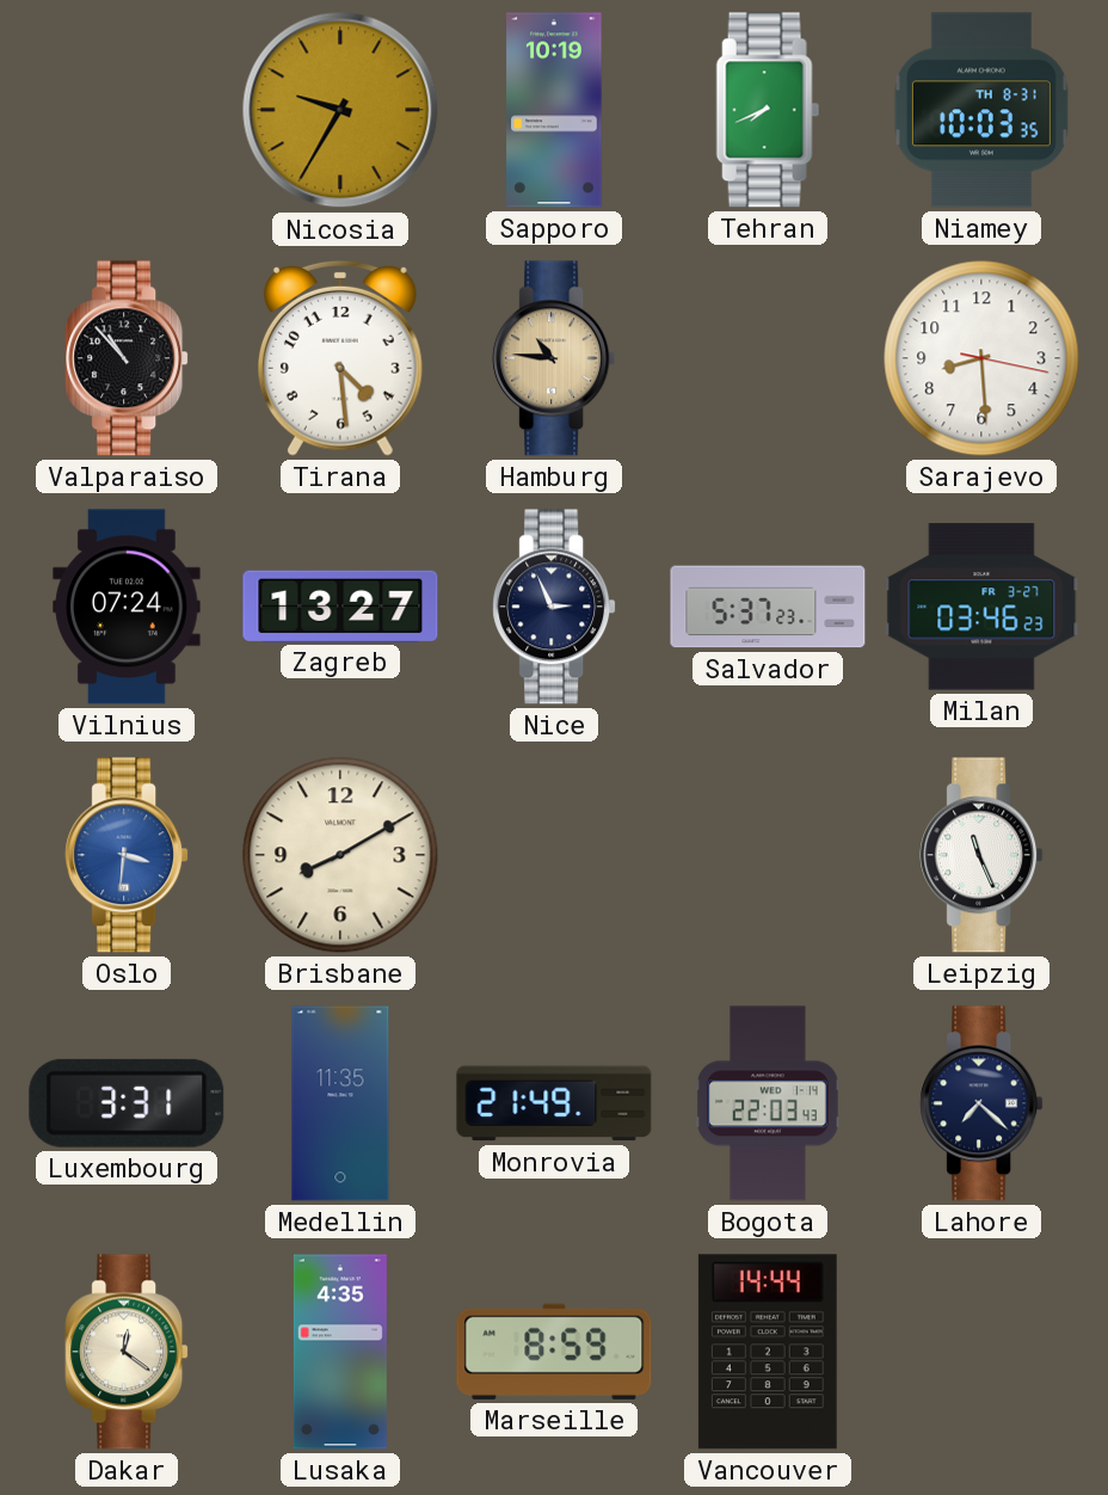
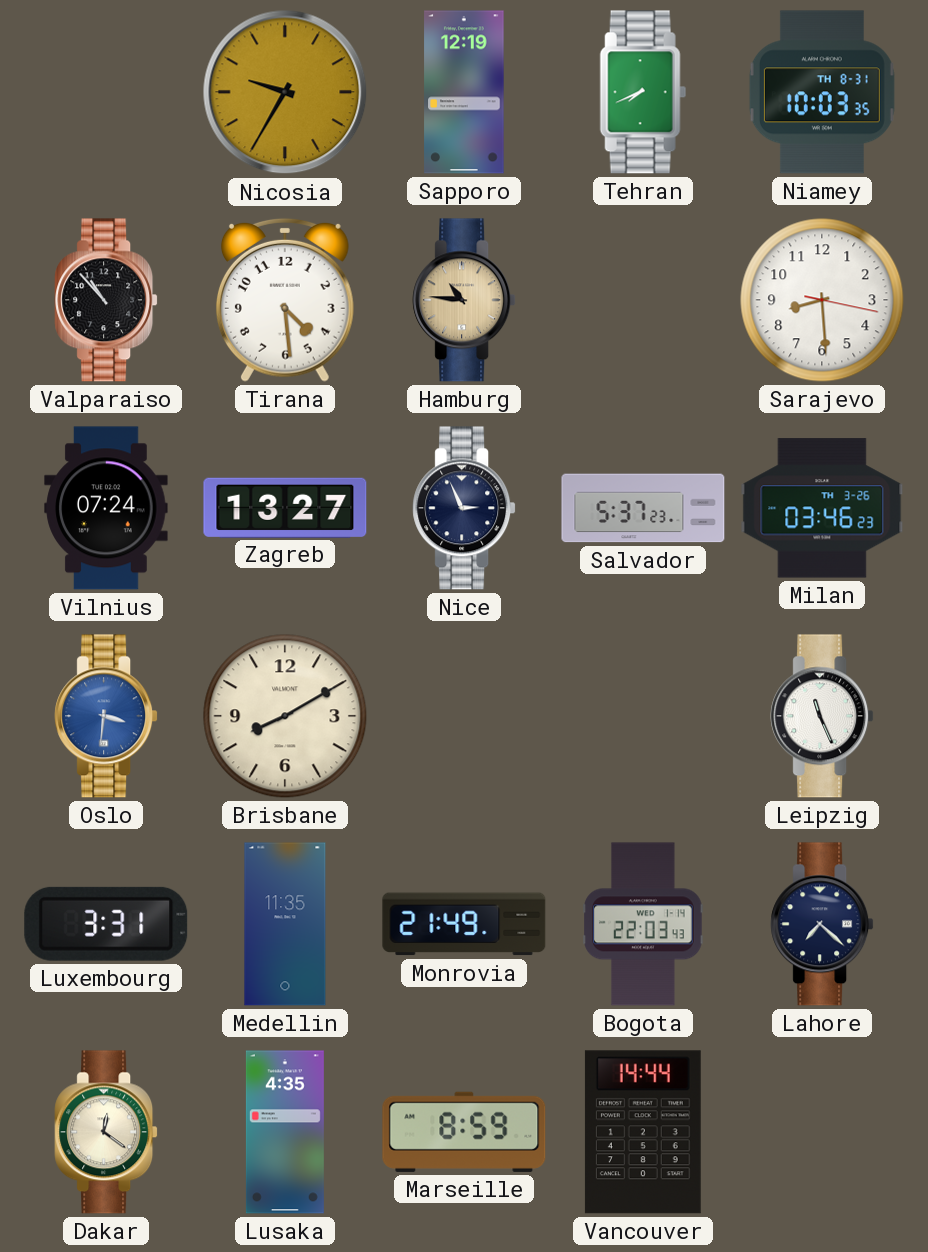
Sapporo: 10:19 -> 12:19
Milan date: FR 3-27 -> TH 3-26
